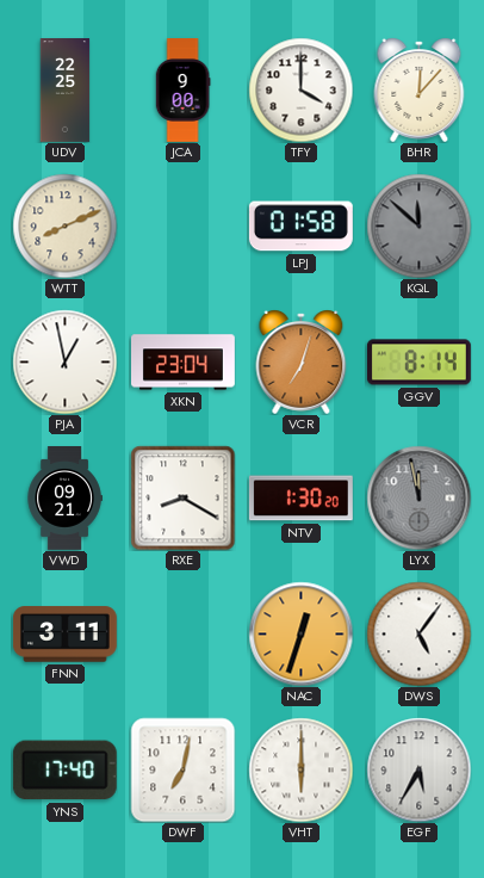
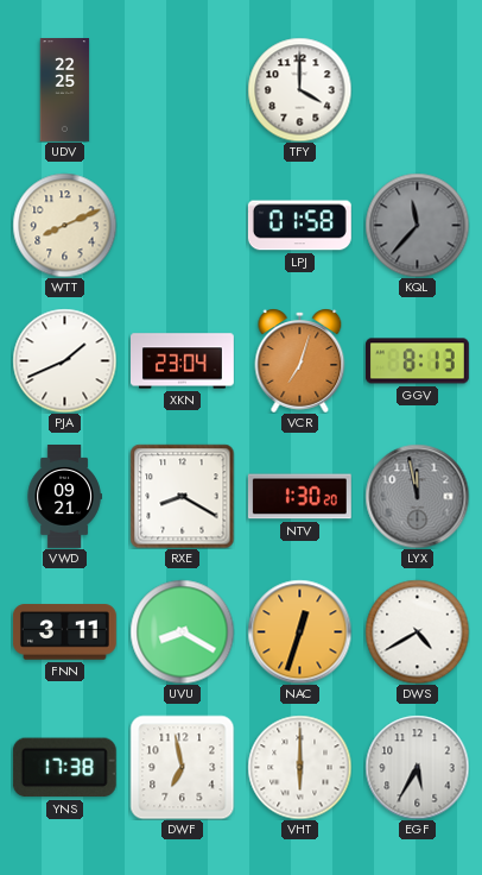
JCA: 9:00 -> none
BHR: 12:07 -> none
KQL: 11:52 -> 11:37
PJA: 12:58 -> 1:41
GGV: 8:14 -> 8:13
UVU: none -> 8:20
DWS: 5:06 -> 4:40
YNS: 17:40 -> 17:38
DWF: 7:02 -> 6:58
